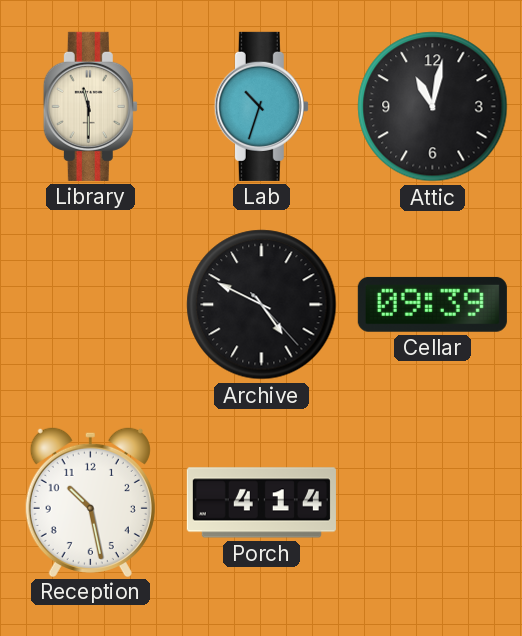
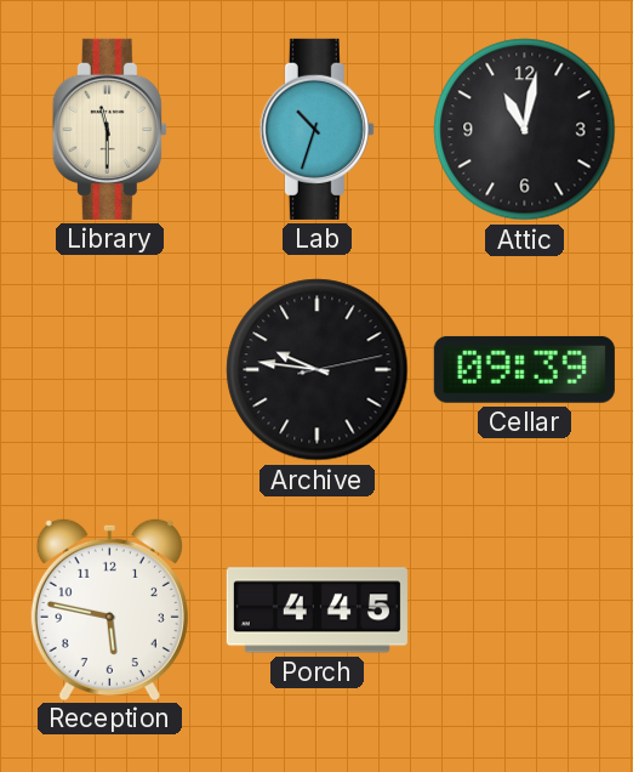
Archive: 4:49 -> 9:46
Reception: 10:28 -> 5:47
Porch: 4:14 -> 4:45
